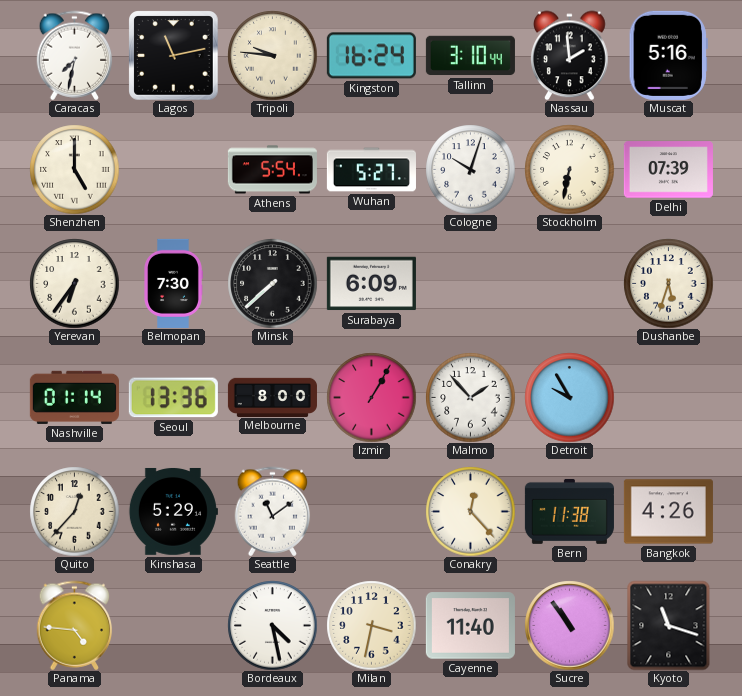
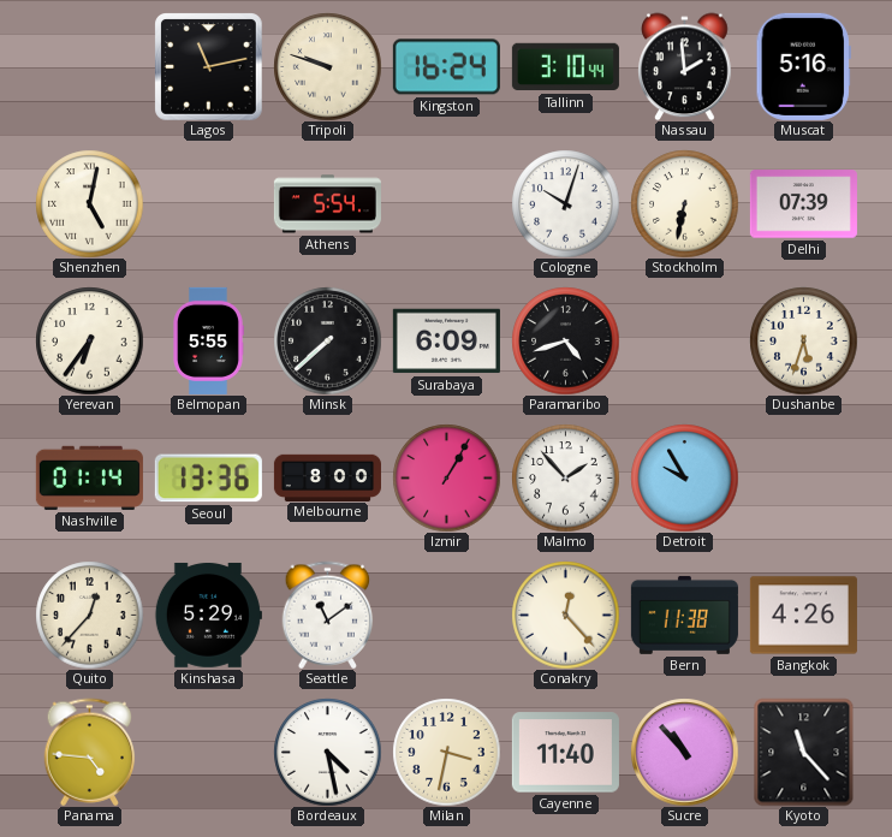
Caracas: 7:32 -> none
Tripoli: 9:46 -> 9:48
Shenzhen: 5:00 -> 5:02
Wuhan: 5:27 -> none
Belmopan: 7:30 -> 5:55
Paramaribo: none -> 4:42
Sucre: 10:54 -> 10:53
Kyoto: 11:18 -> 11:23
